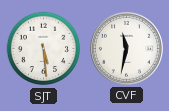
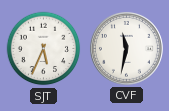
SJT: 5:29 -> 5:34
